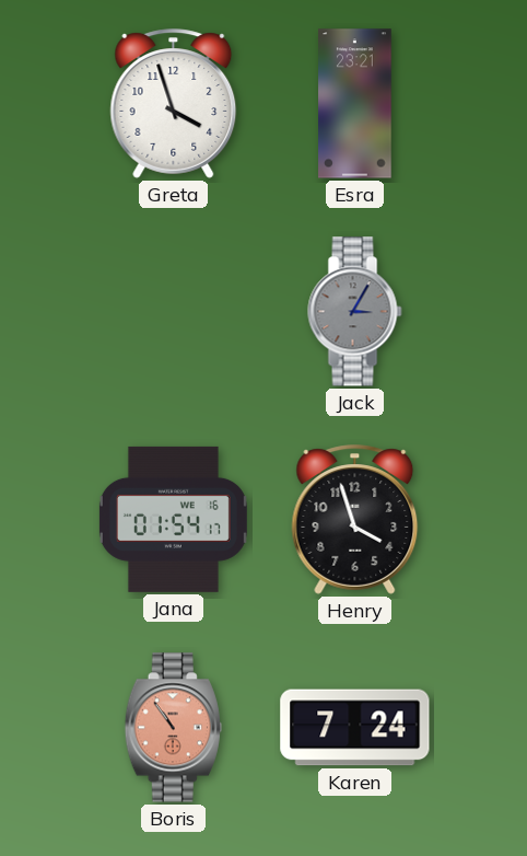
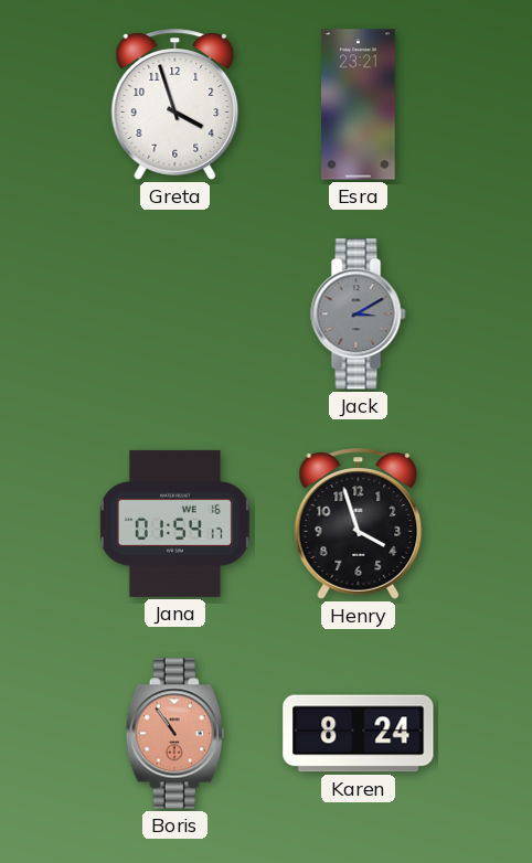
Jack: 3:05 -> 3:10
Karen: 7:24 -> 8:24
